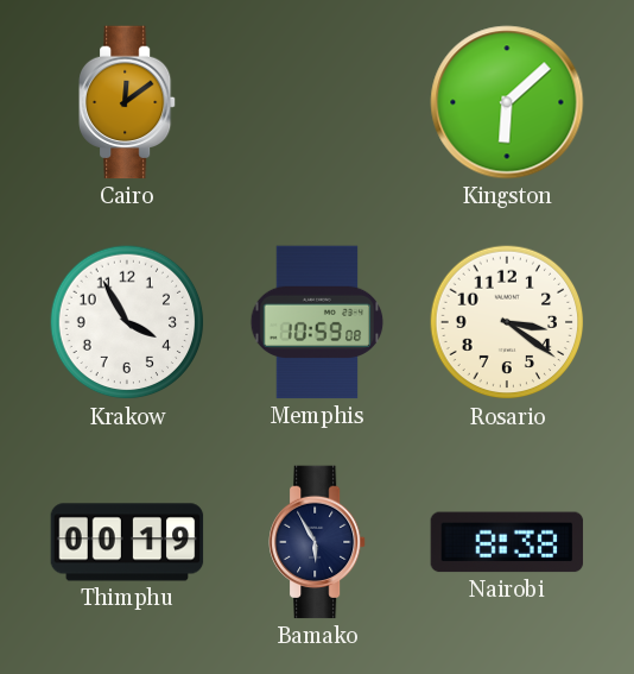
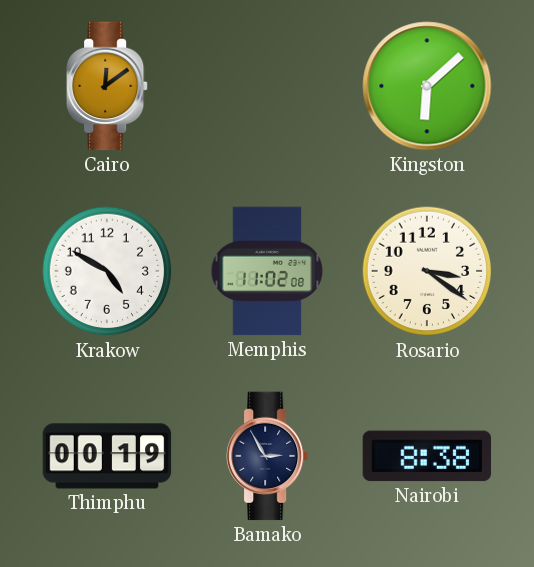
Krakow: 3:55 -> 4:50
Memphis: 10:59 -> 11:02
Bamako: 5:55 -> 2:55
